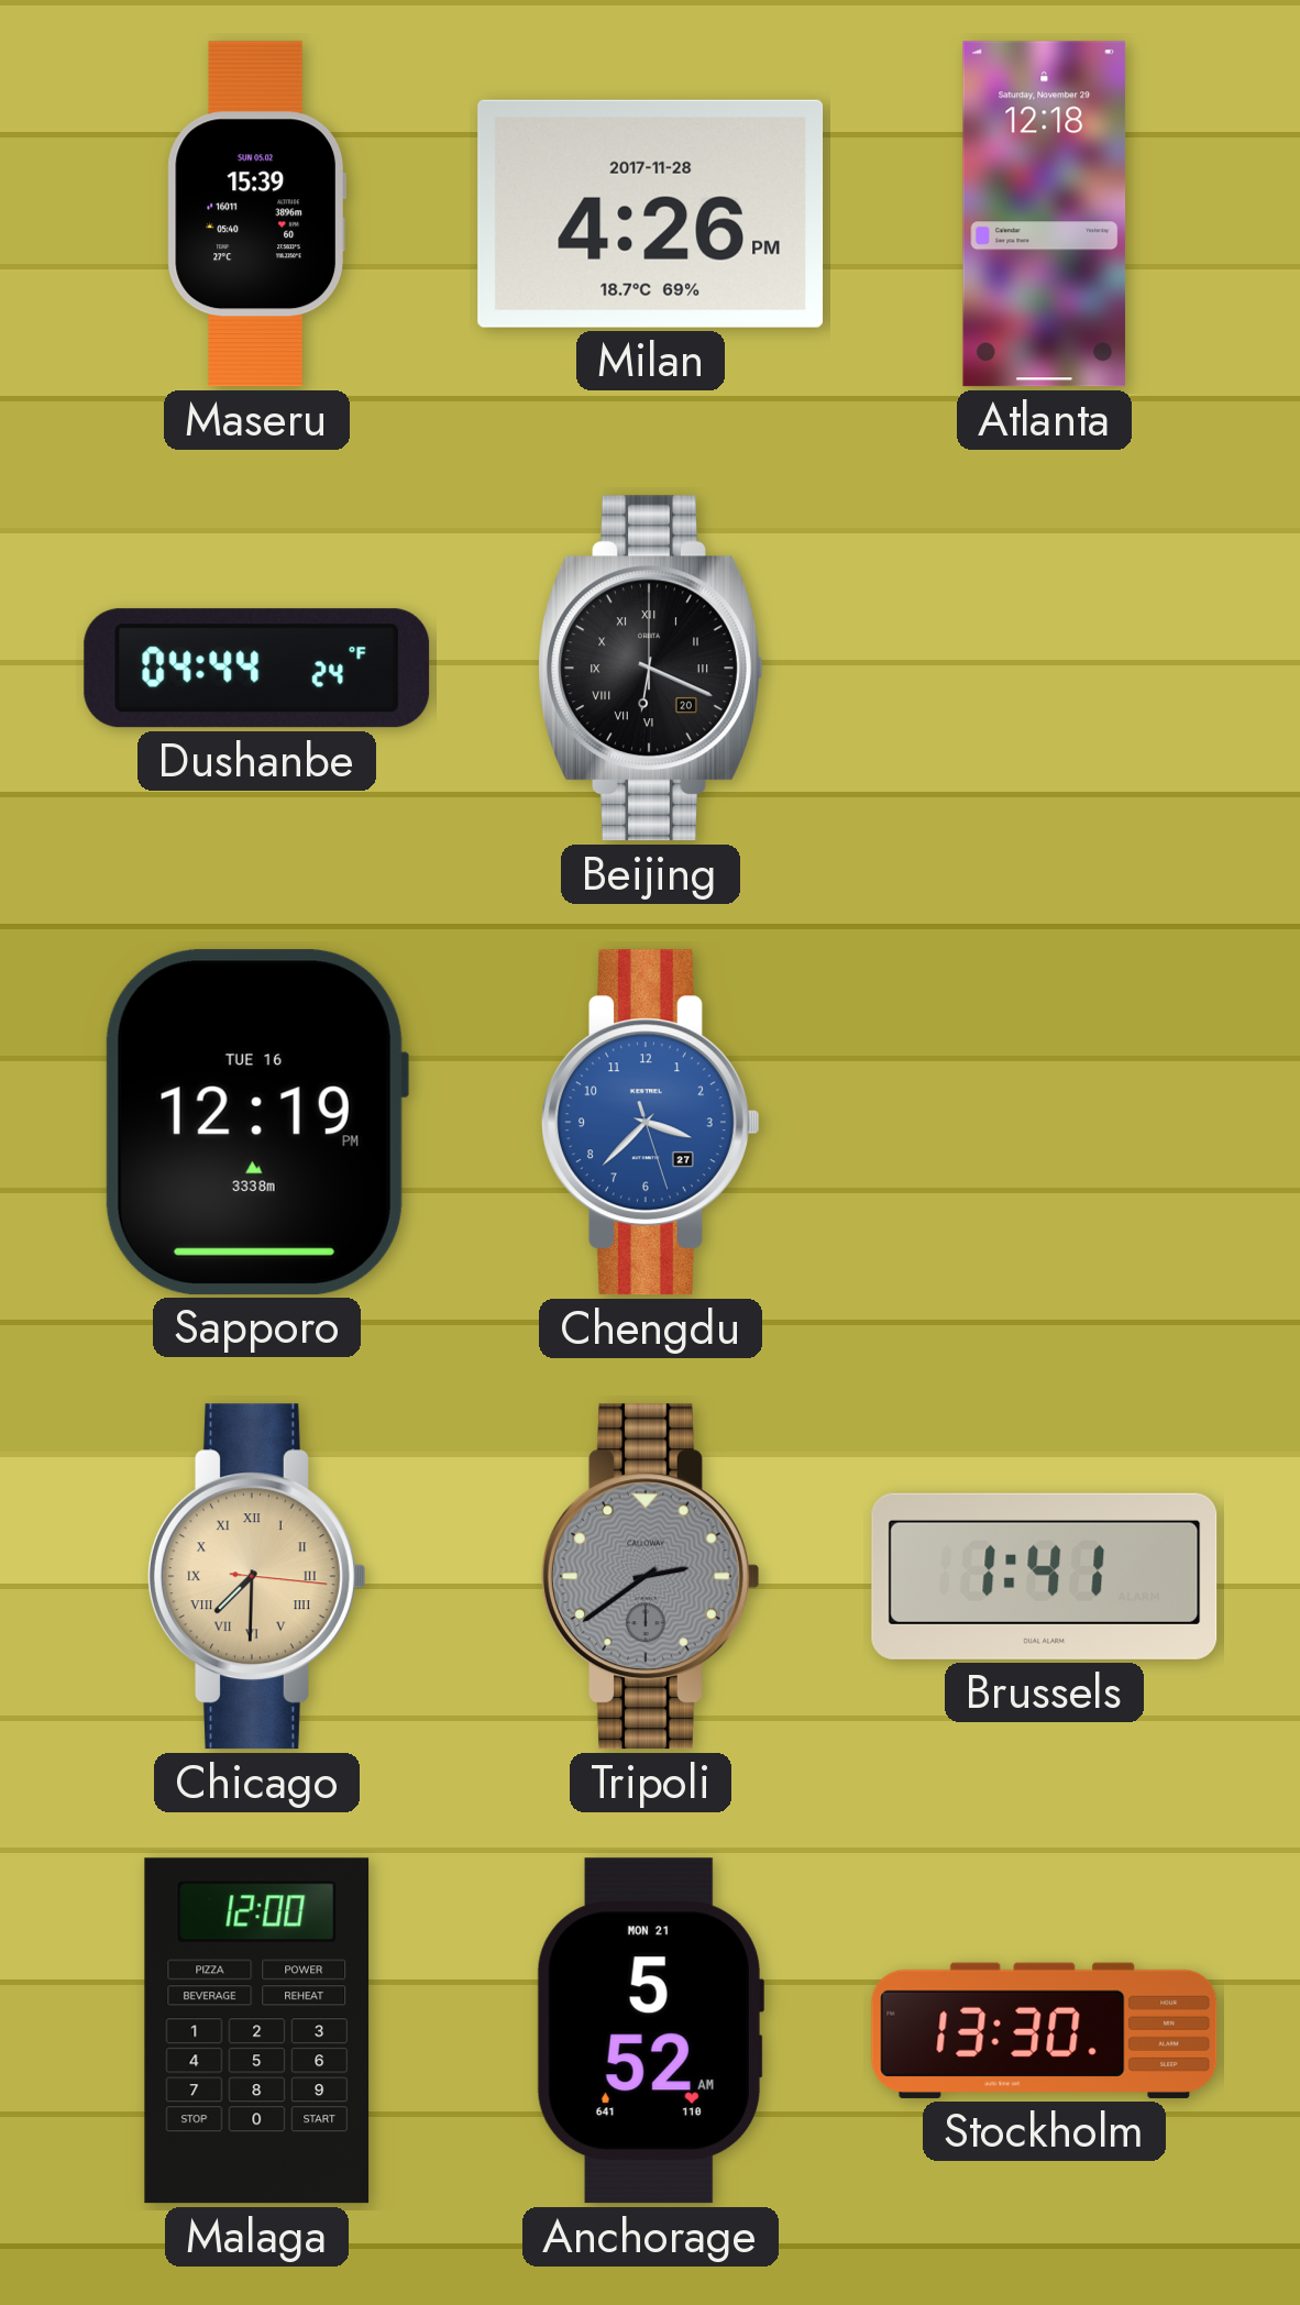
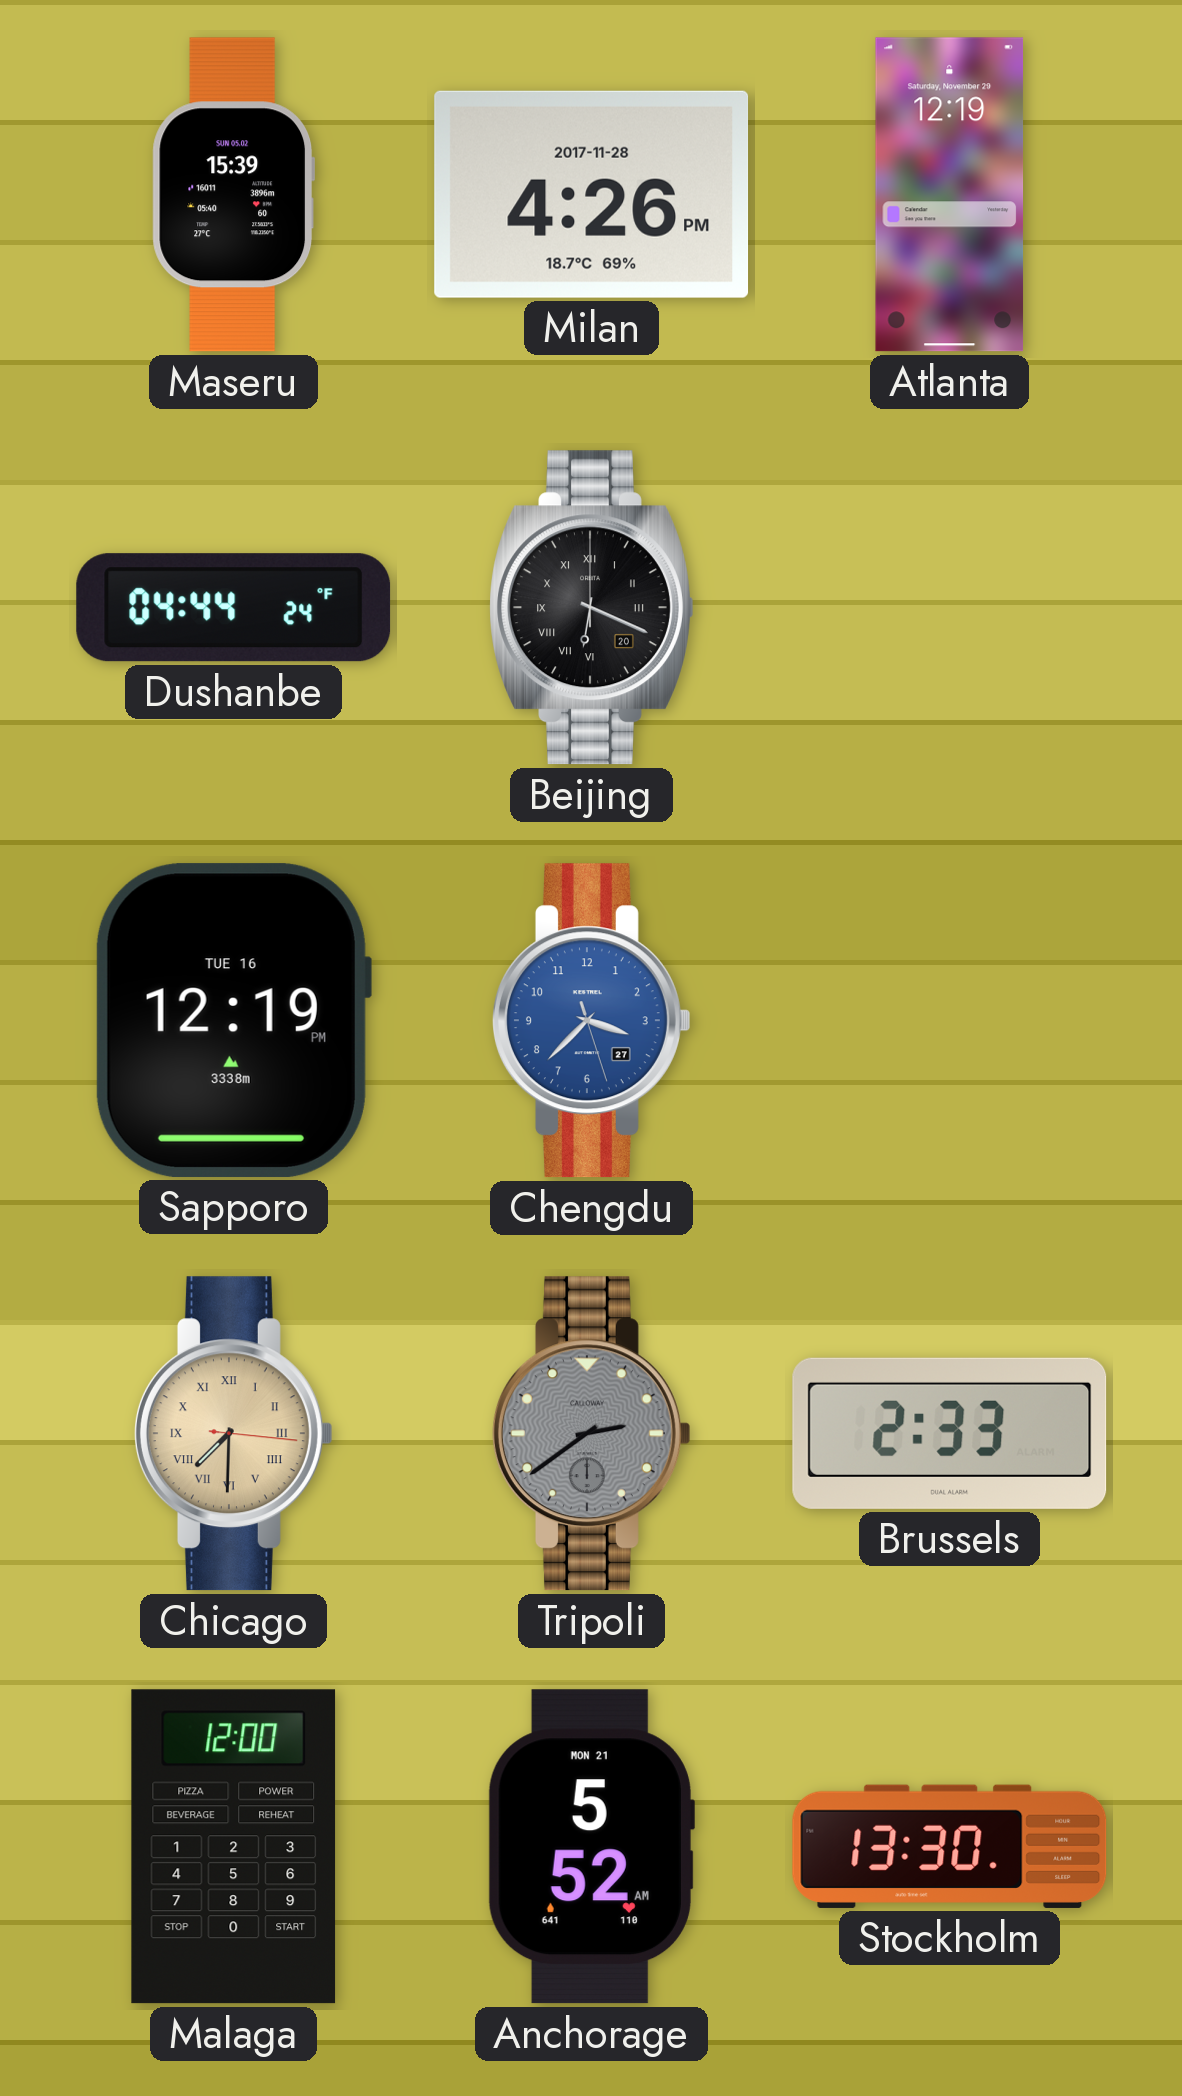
Atlanta: 12:18 -> 12:19
Brussels: 1:41 -> 2:33
